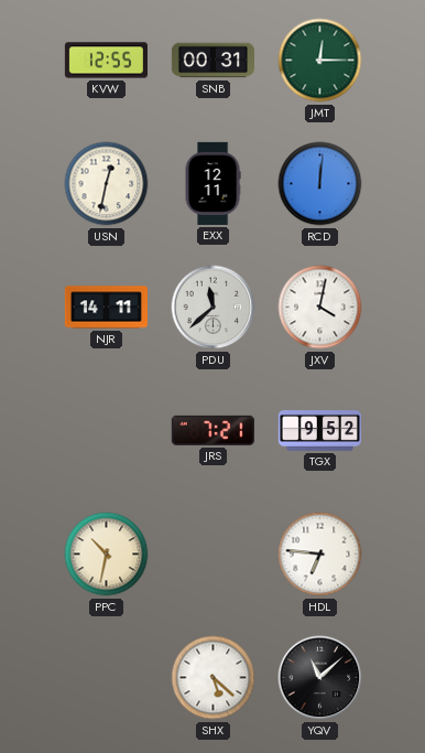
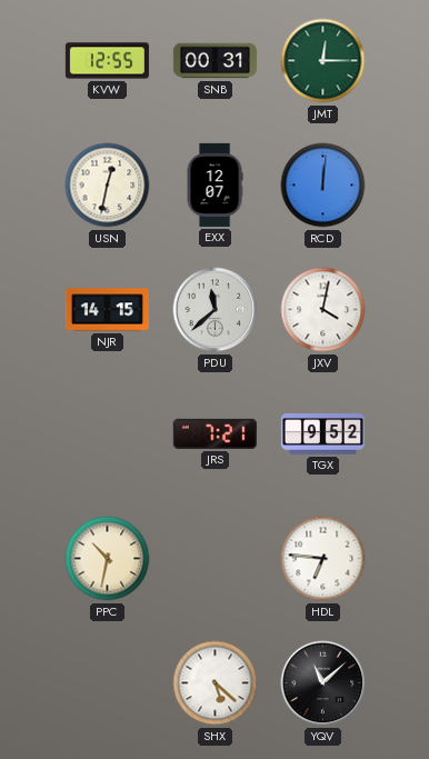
EXX: 12:11 -> 12:07
NJR: 14:11 -> 14:15
